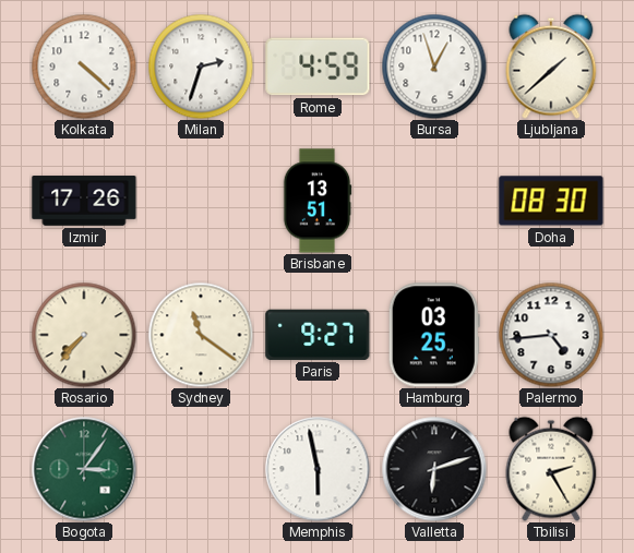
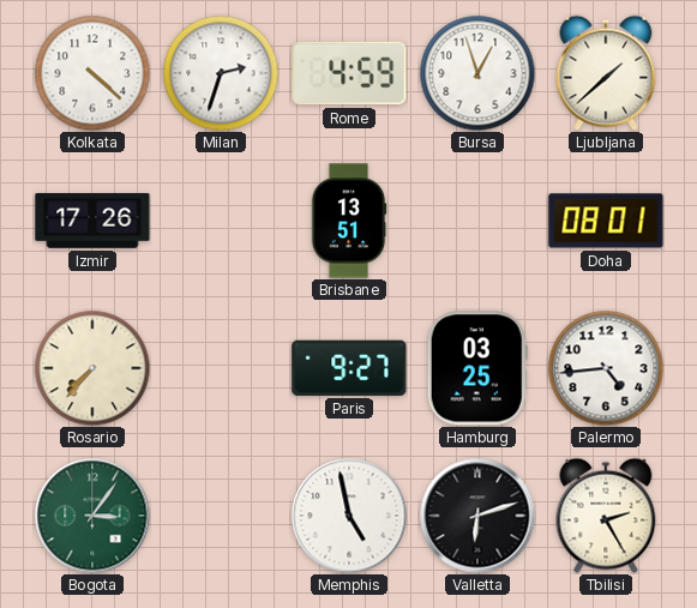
Doha: 08:30 -> 08:01
Sydney: 11:21 -> none
Memphis: 5:58 -> 4:58
